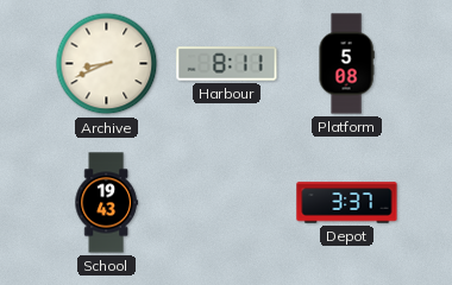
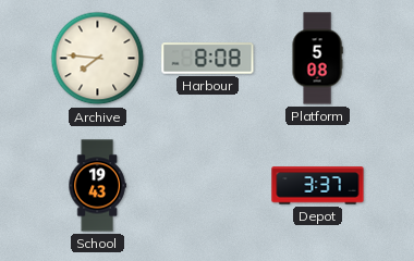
Archive: 8:41 -> 7:46
Harbour: 8:11 -> 8:08
